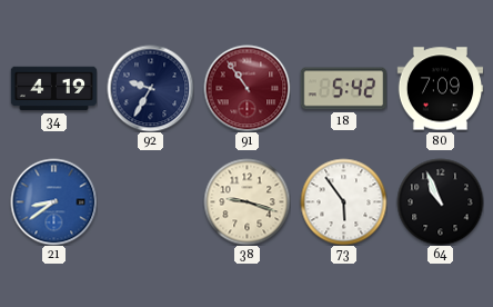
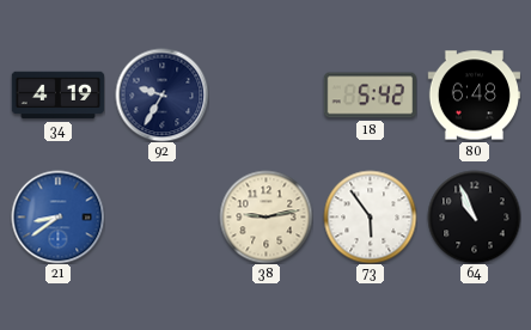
91: 10:54 -> none
80: 7:09 -> 6:48
38: 9:18 -> 9:13
